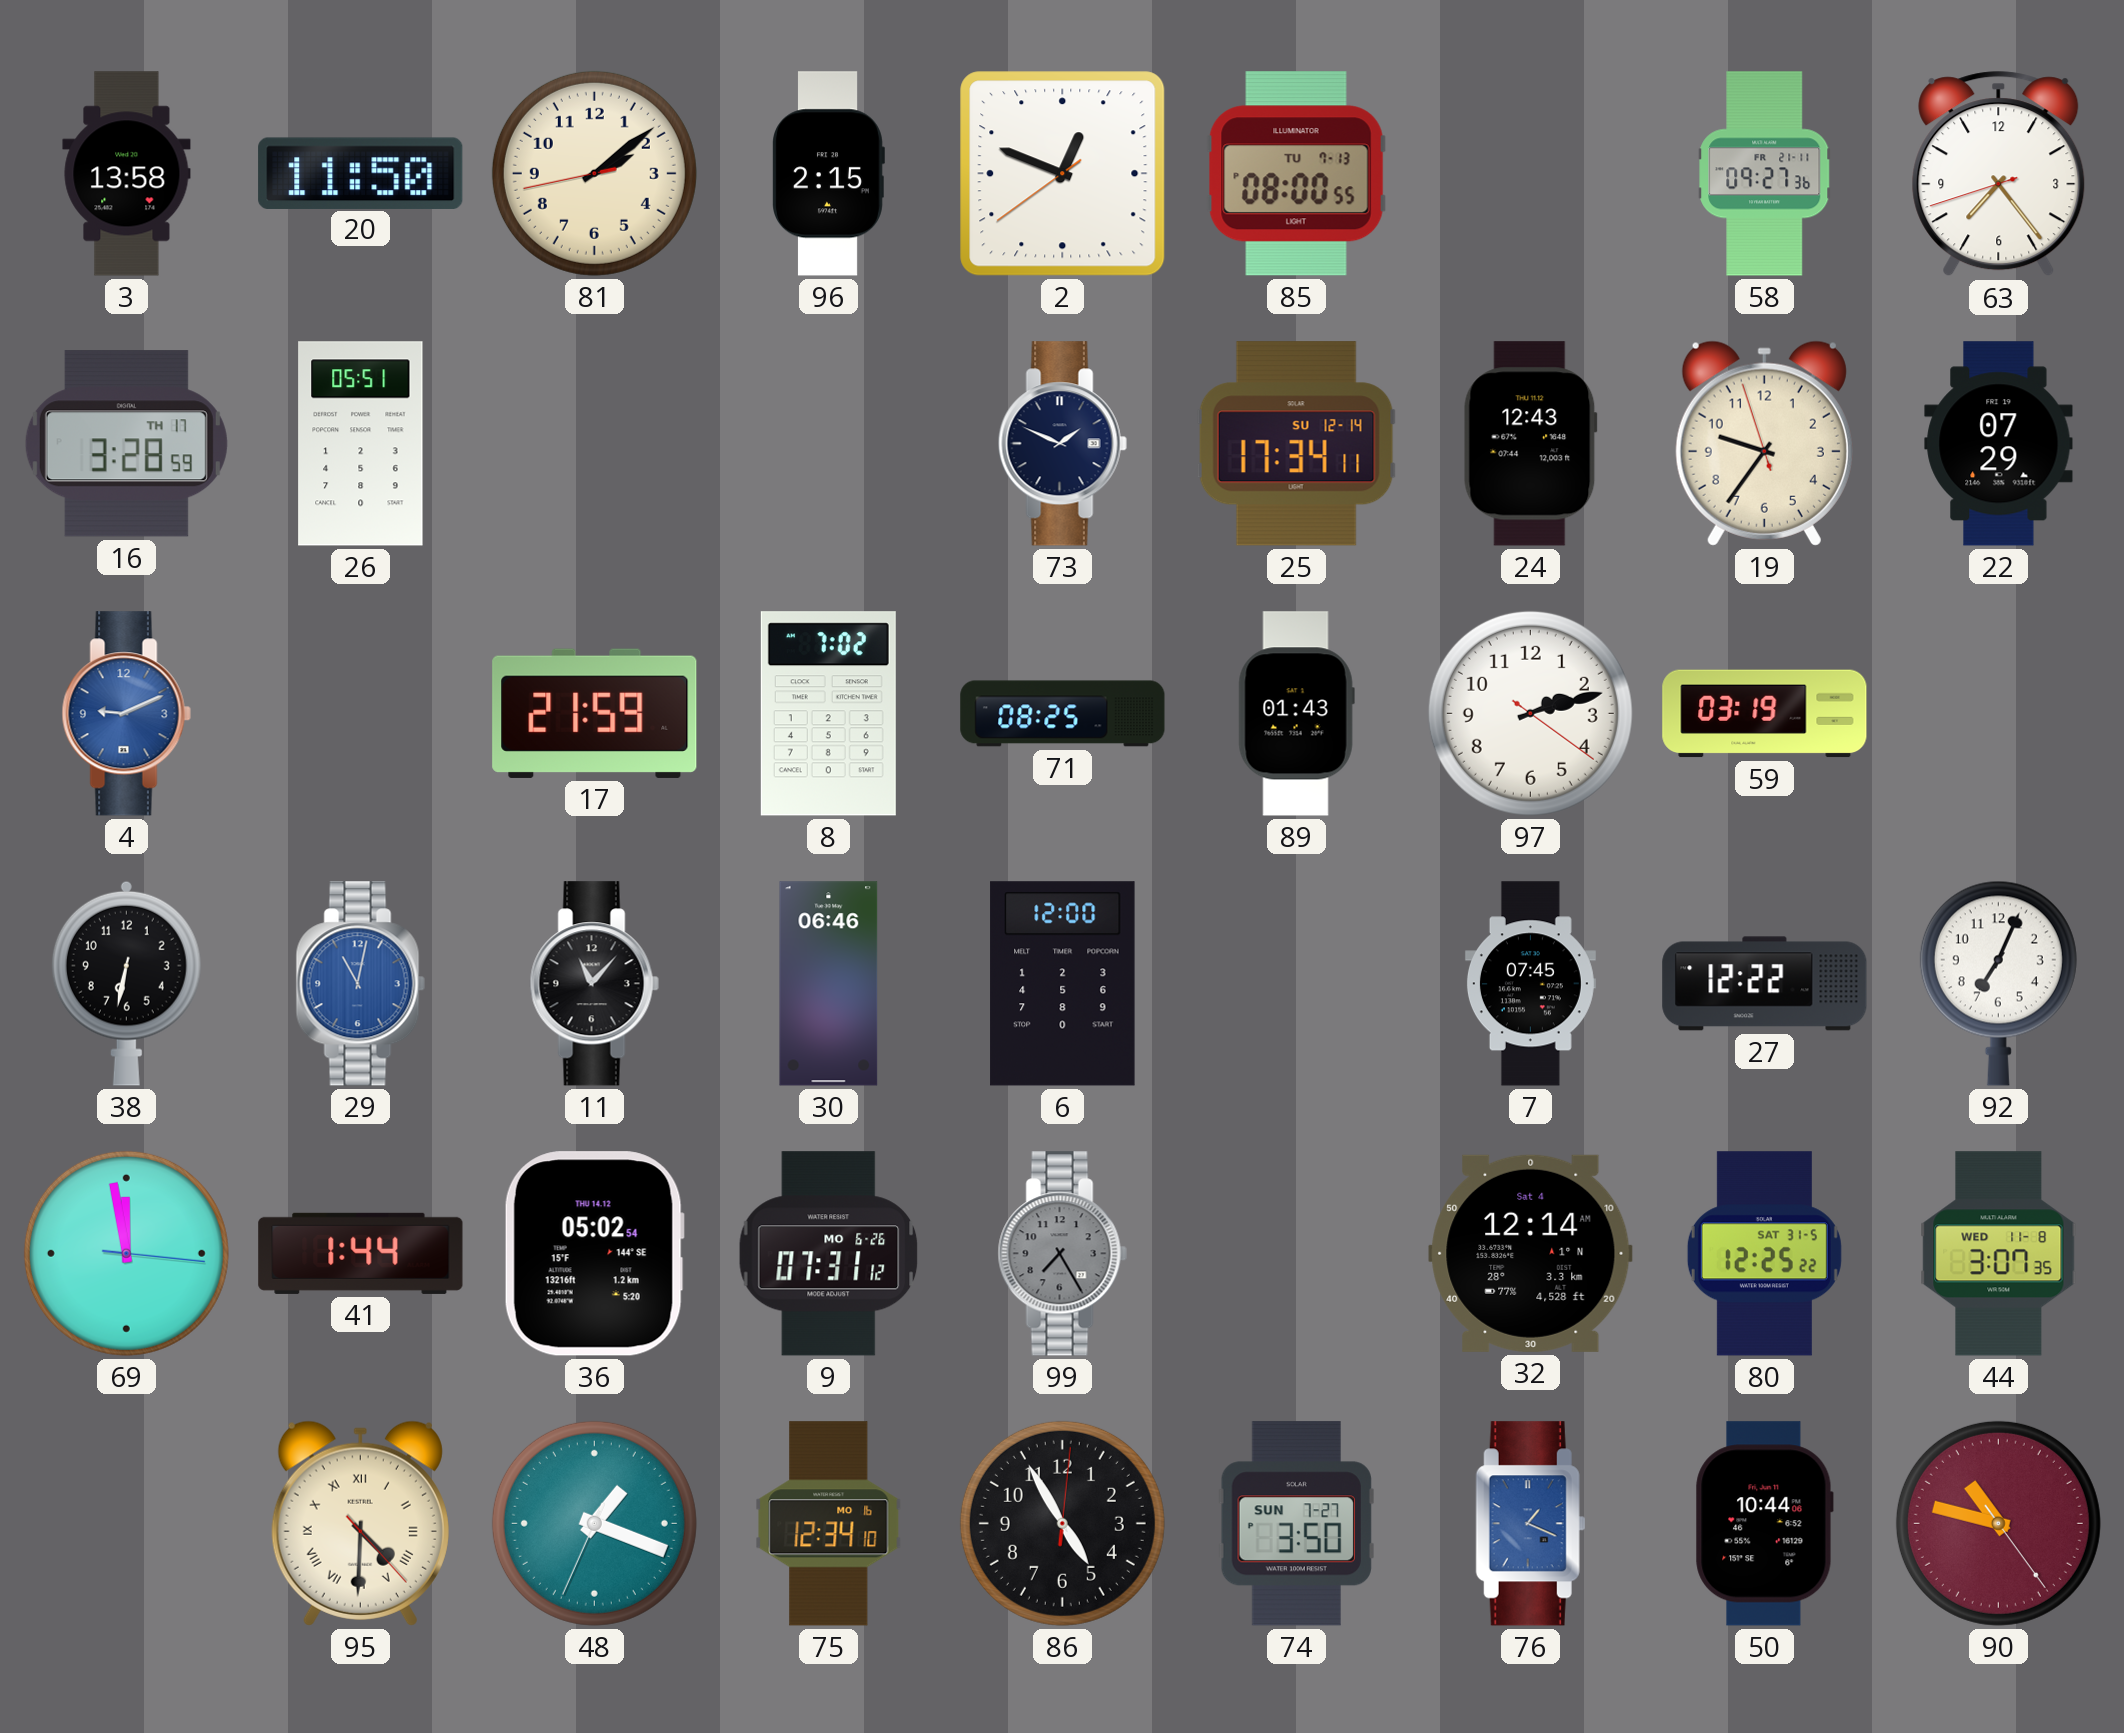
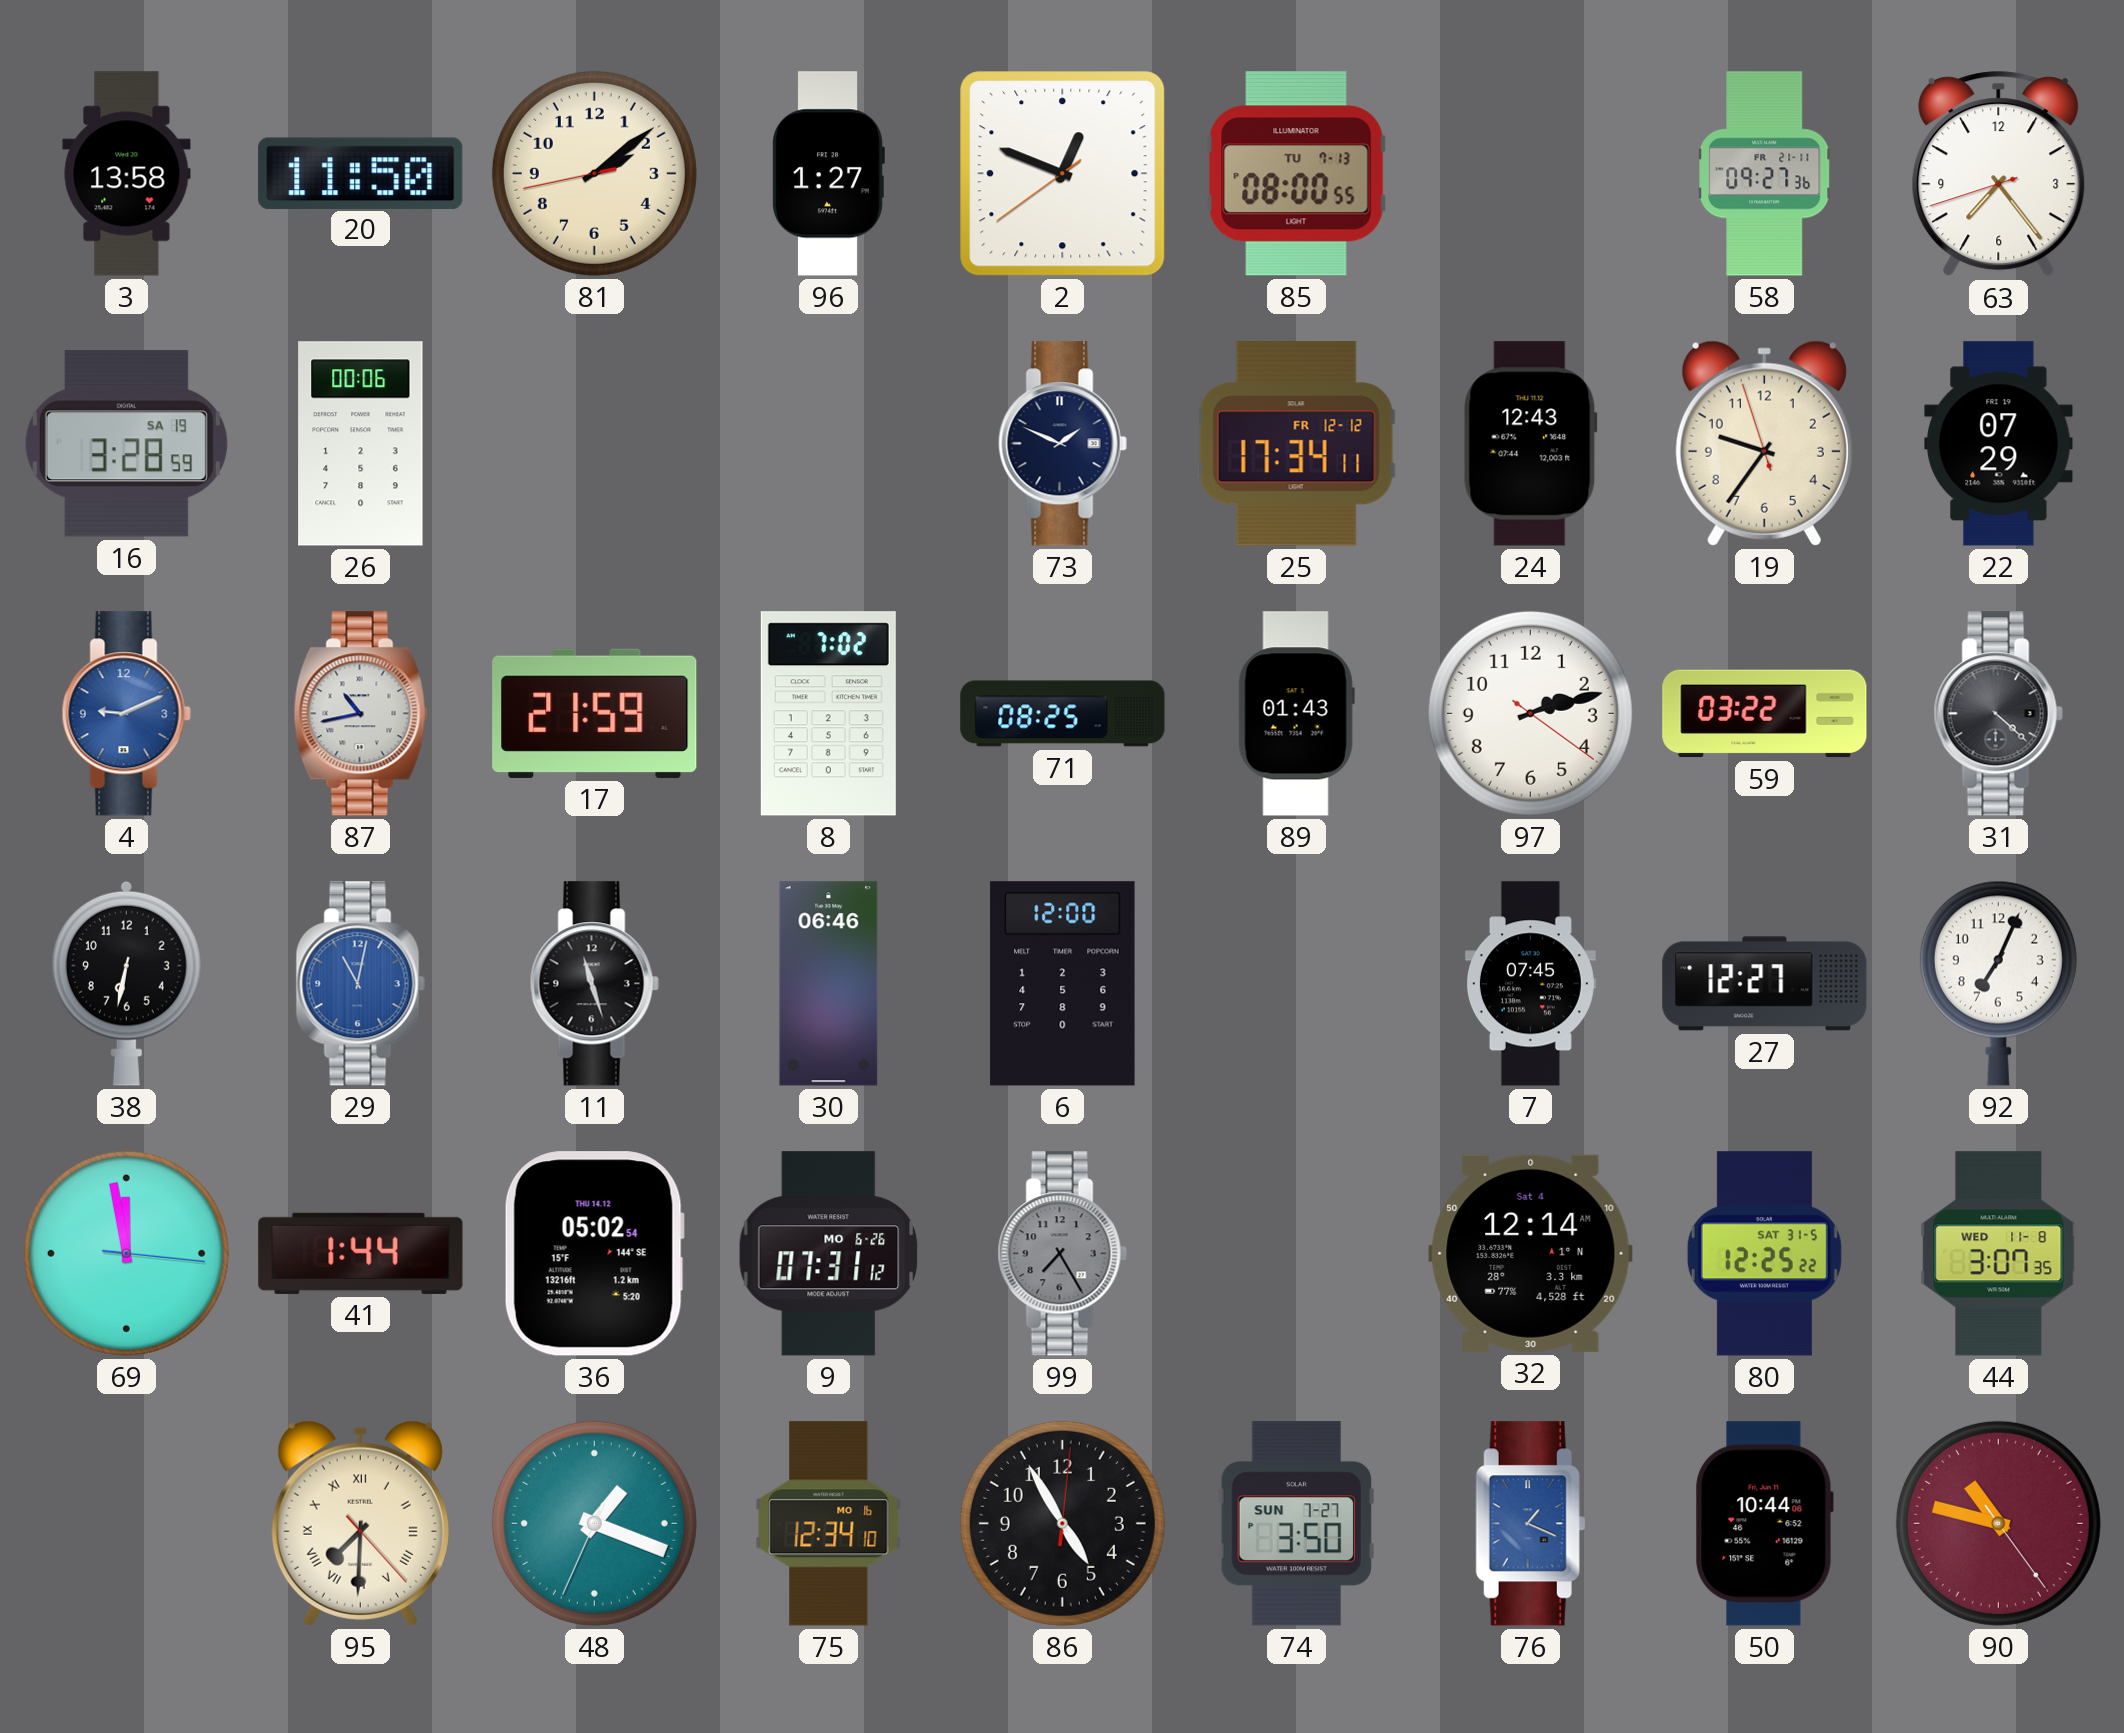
96: 2:15 -> 1:27
16 date: TH 17 -> SA 19
26: 05:51 -> 00:06
25 date: SU 12-14 -> FR 12-12
87: none -> 10:43
59: 03:19 -> 03:22
31: none -> 4:22
11: 11:07 -> 11:27
27: 12:22 -> 12:27
95: 4:30 -> 7:30
